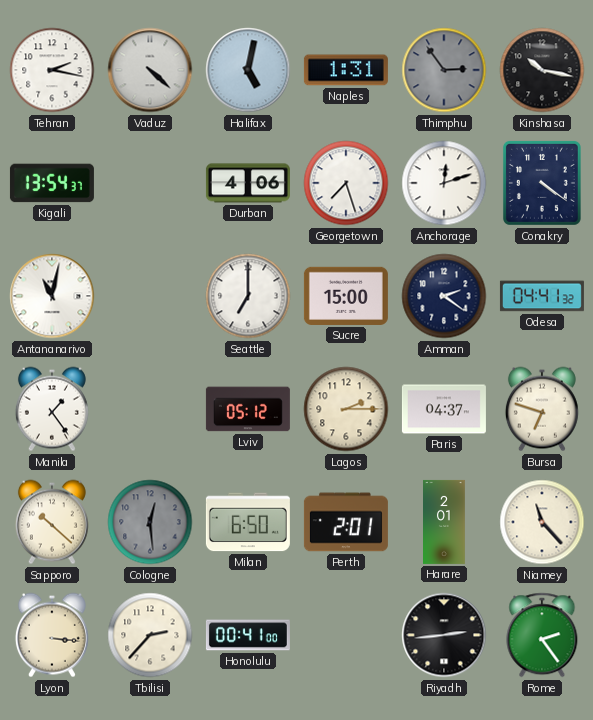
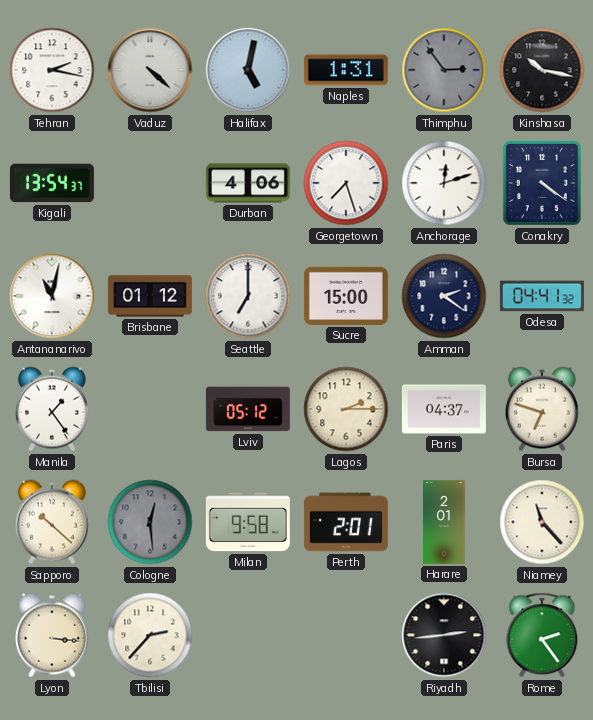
Brisbane: none -> 01:12
Milan: 6:50 -> 9:58
Honolulu: 00:41 -> none
